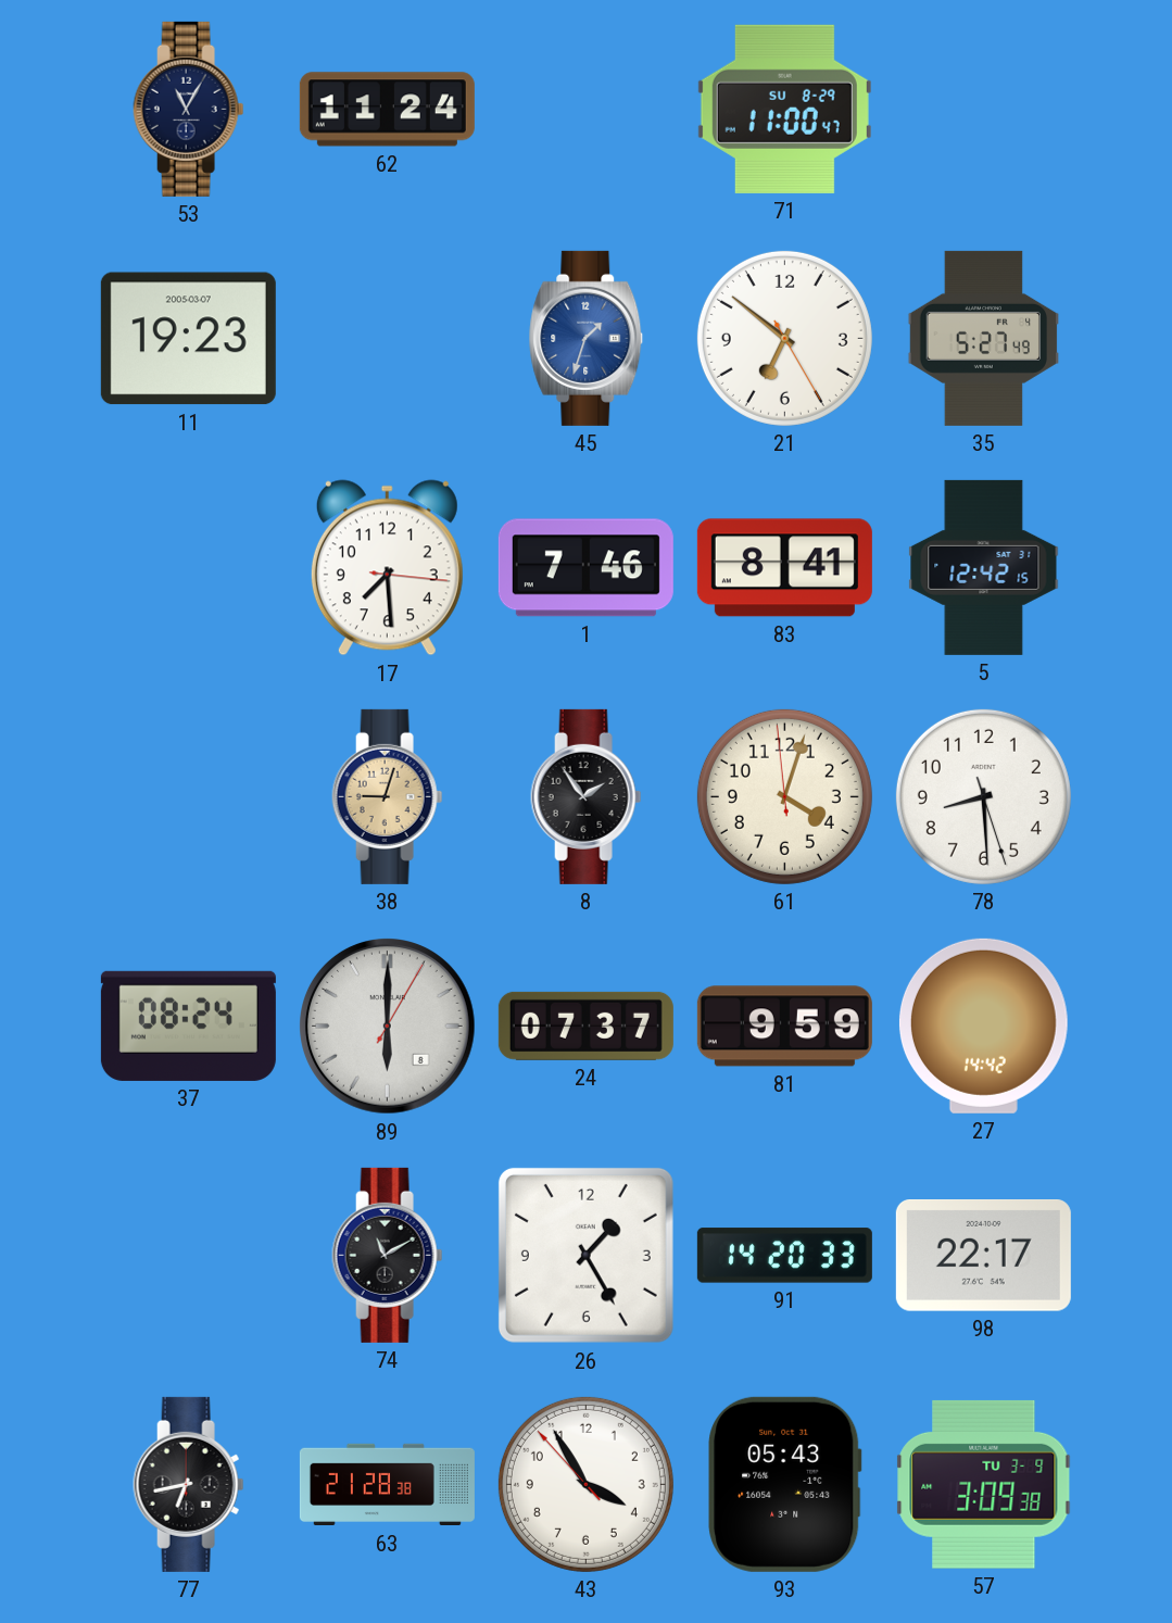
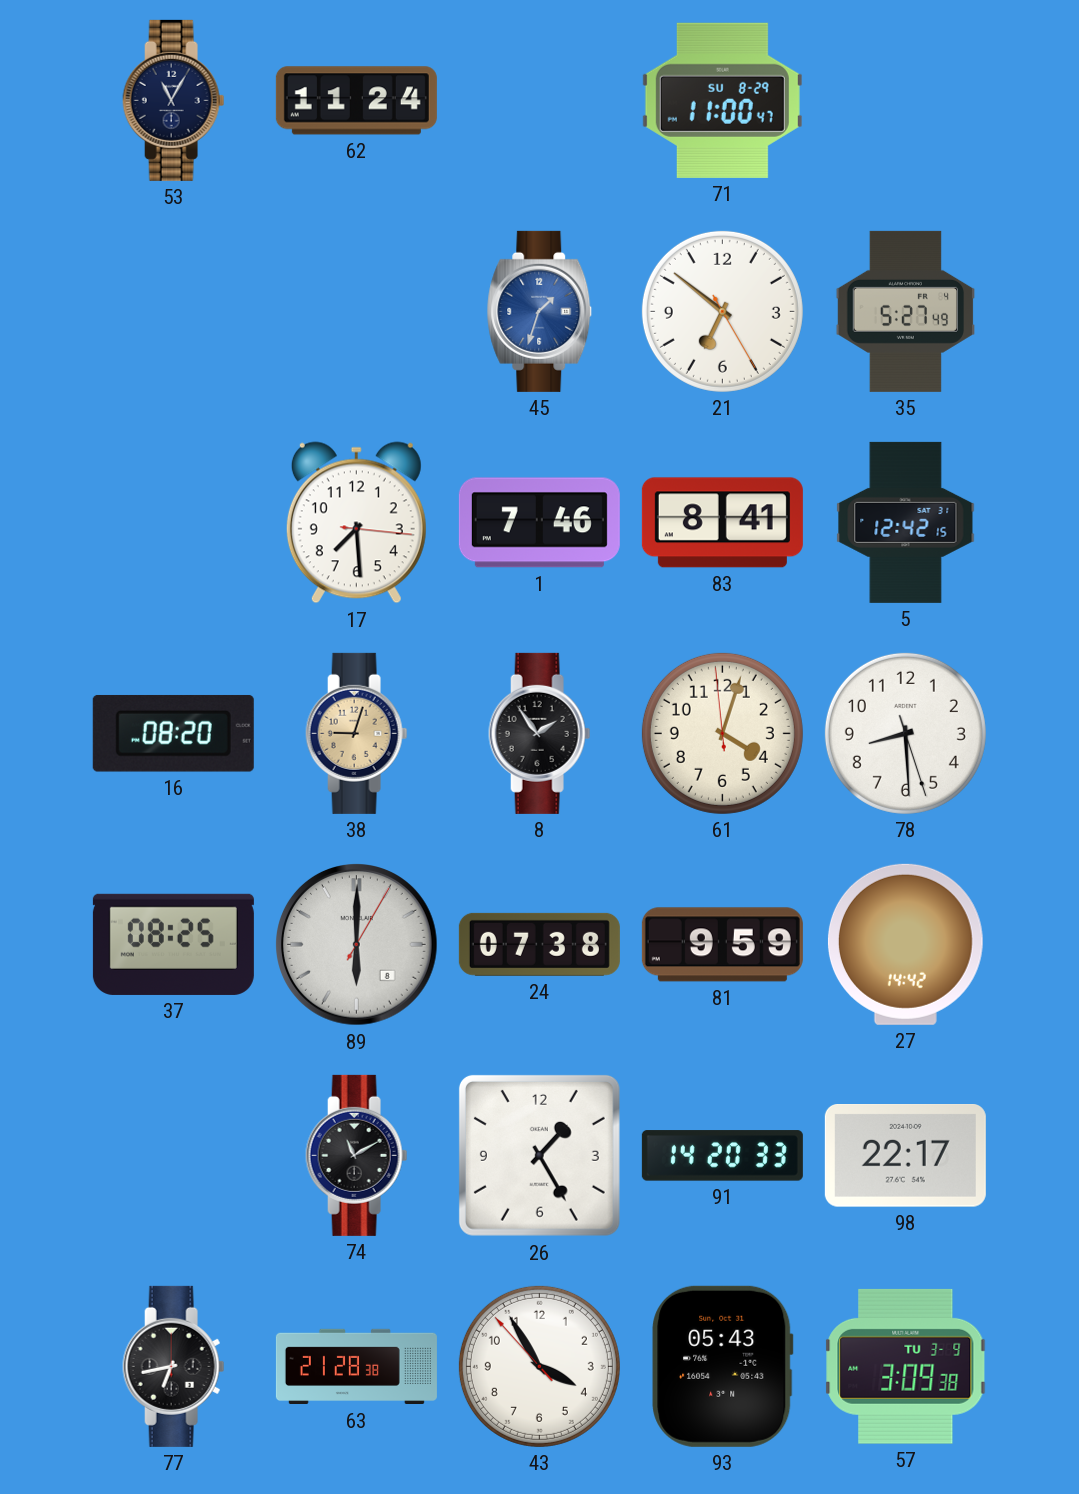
11: 19:23 -> none
16: none -> 08:20
37: 08:24 -> 08:25
24: 07:37 -> 07:38
